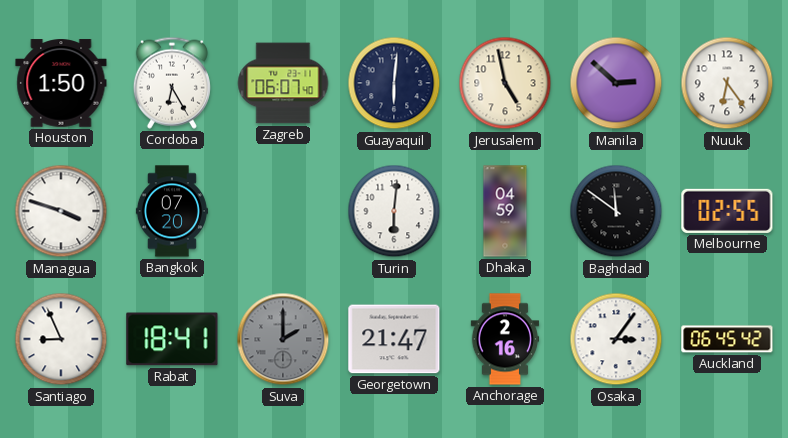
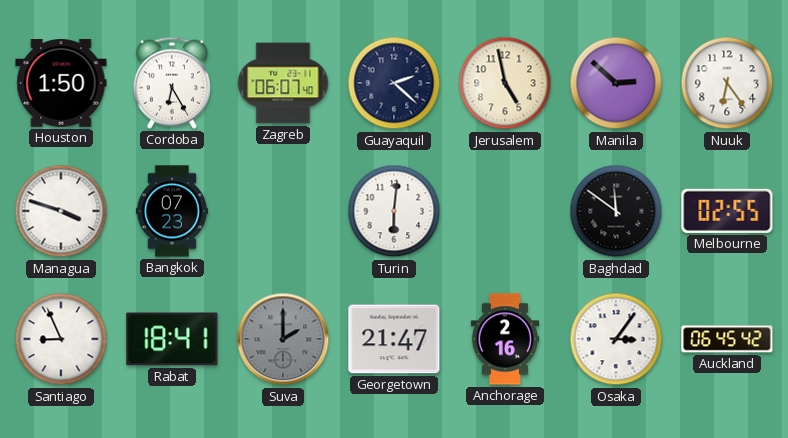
Guayaquil: 6:01 -> 2:22
Bangkok: 07:20 -> 07:23
Dhaka: 04:59 -> none
